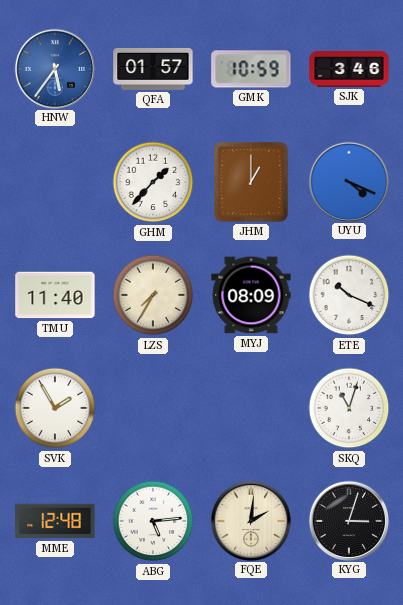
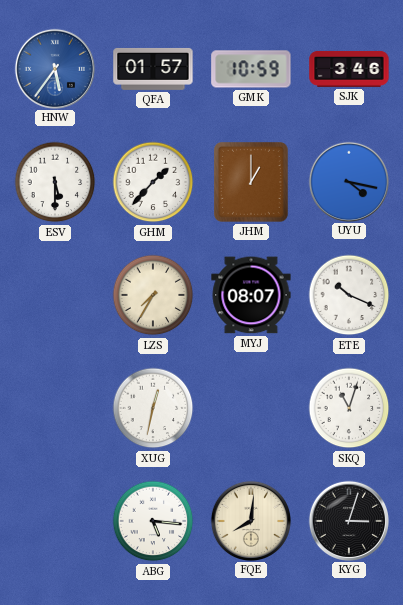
ESV: none -> 5:30
UYU: 4:19 -> 4:17
TMU: 11:40 -> none
MYJ: 08:09 -> 08:07
SVK: 1:55 -> none
XUG: none -> 12:32
MME: 12:48 -> none
ABG: 5:14 -> 5:16
FQE: 2:01 -> 8:01
